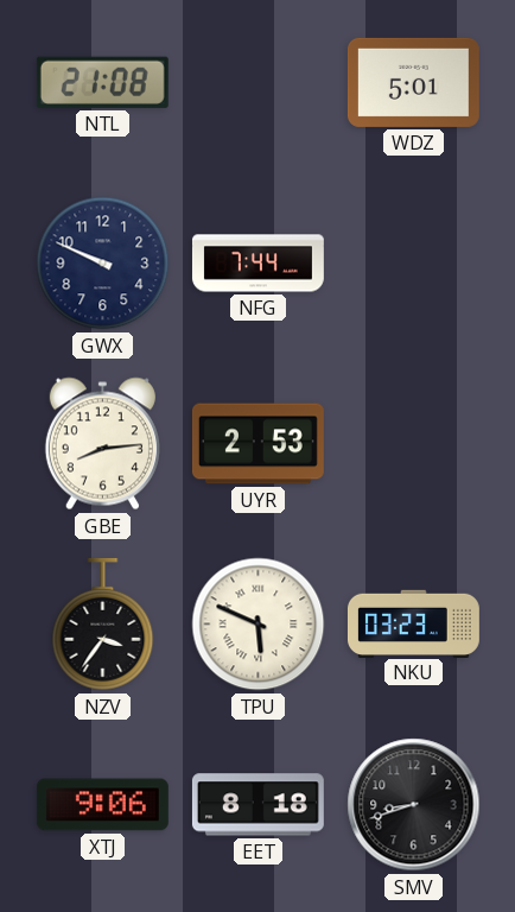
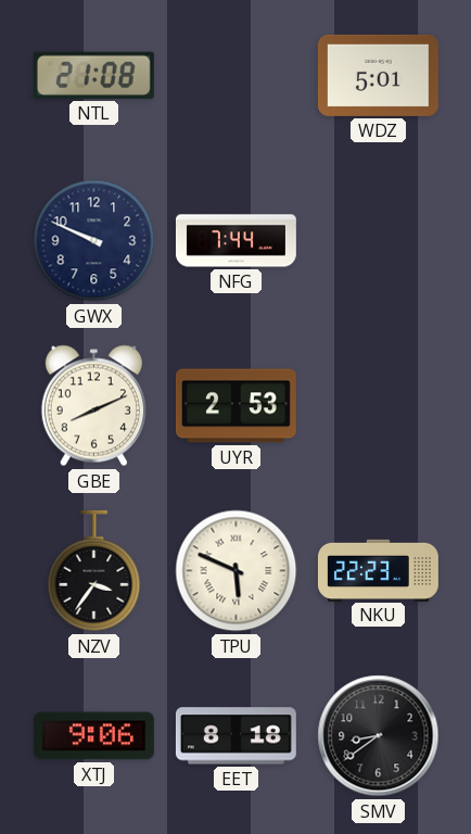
GBE: 8:14 -> 8:11
NKU: 03:23 -> 22:23
SMV: 8:42 -> 8:39
